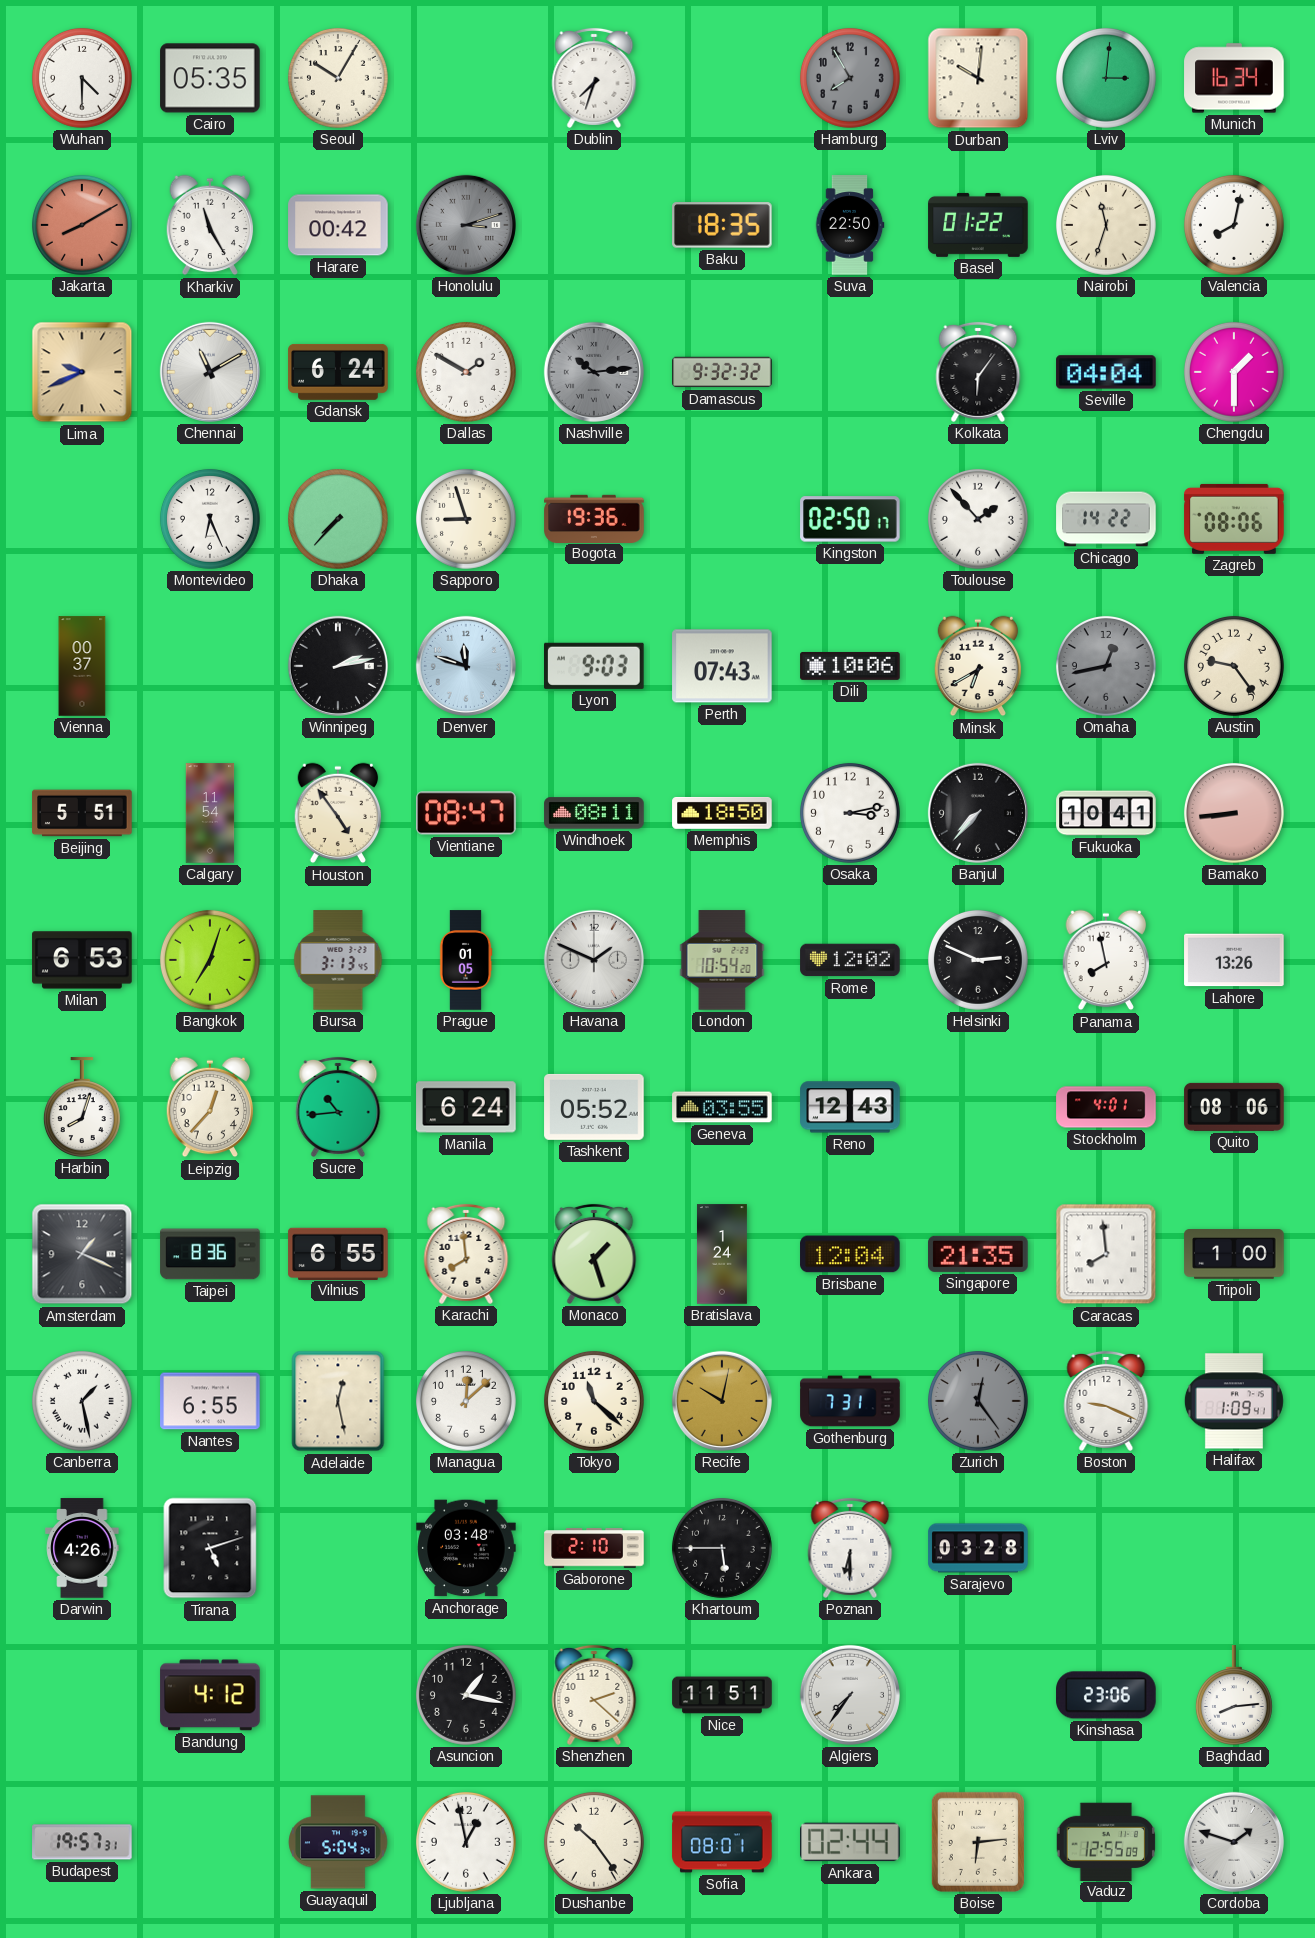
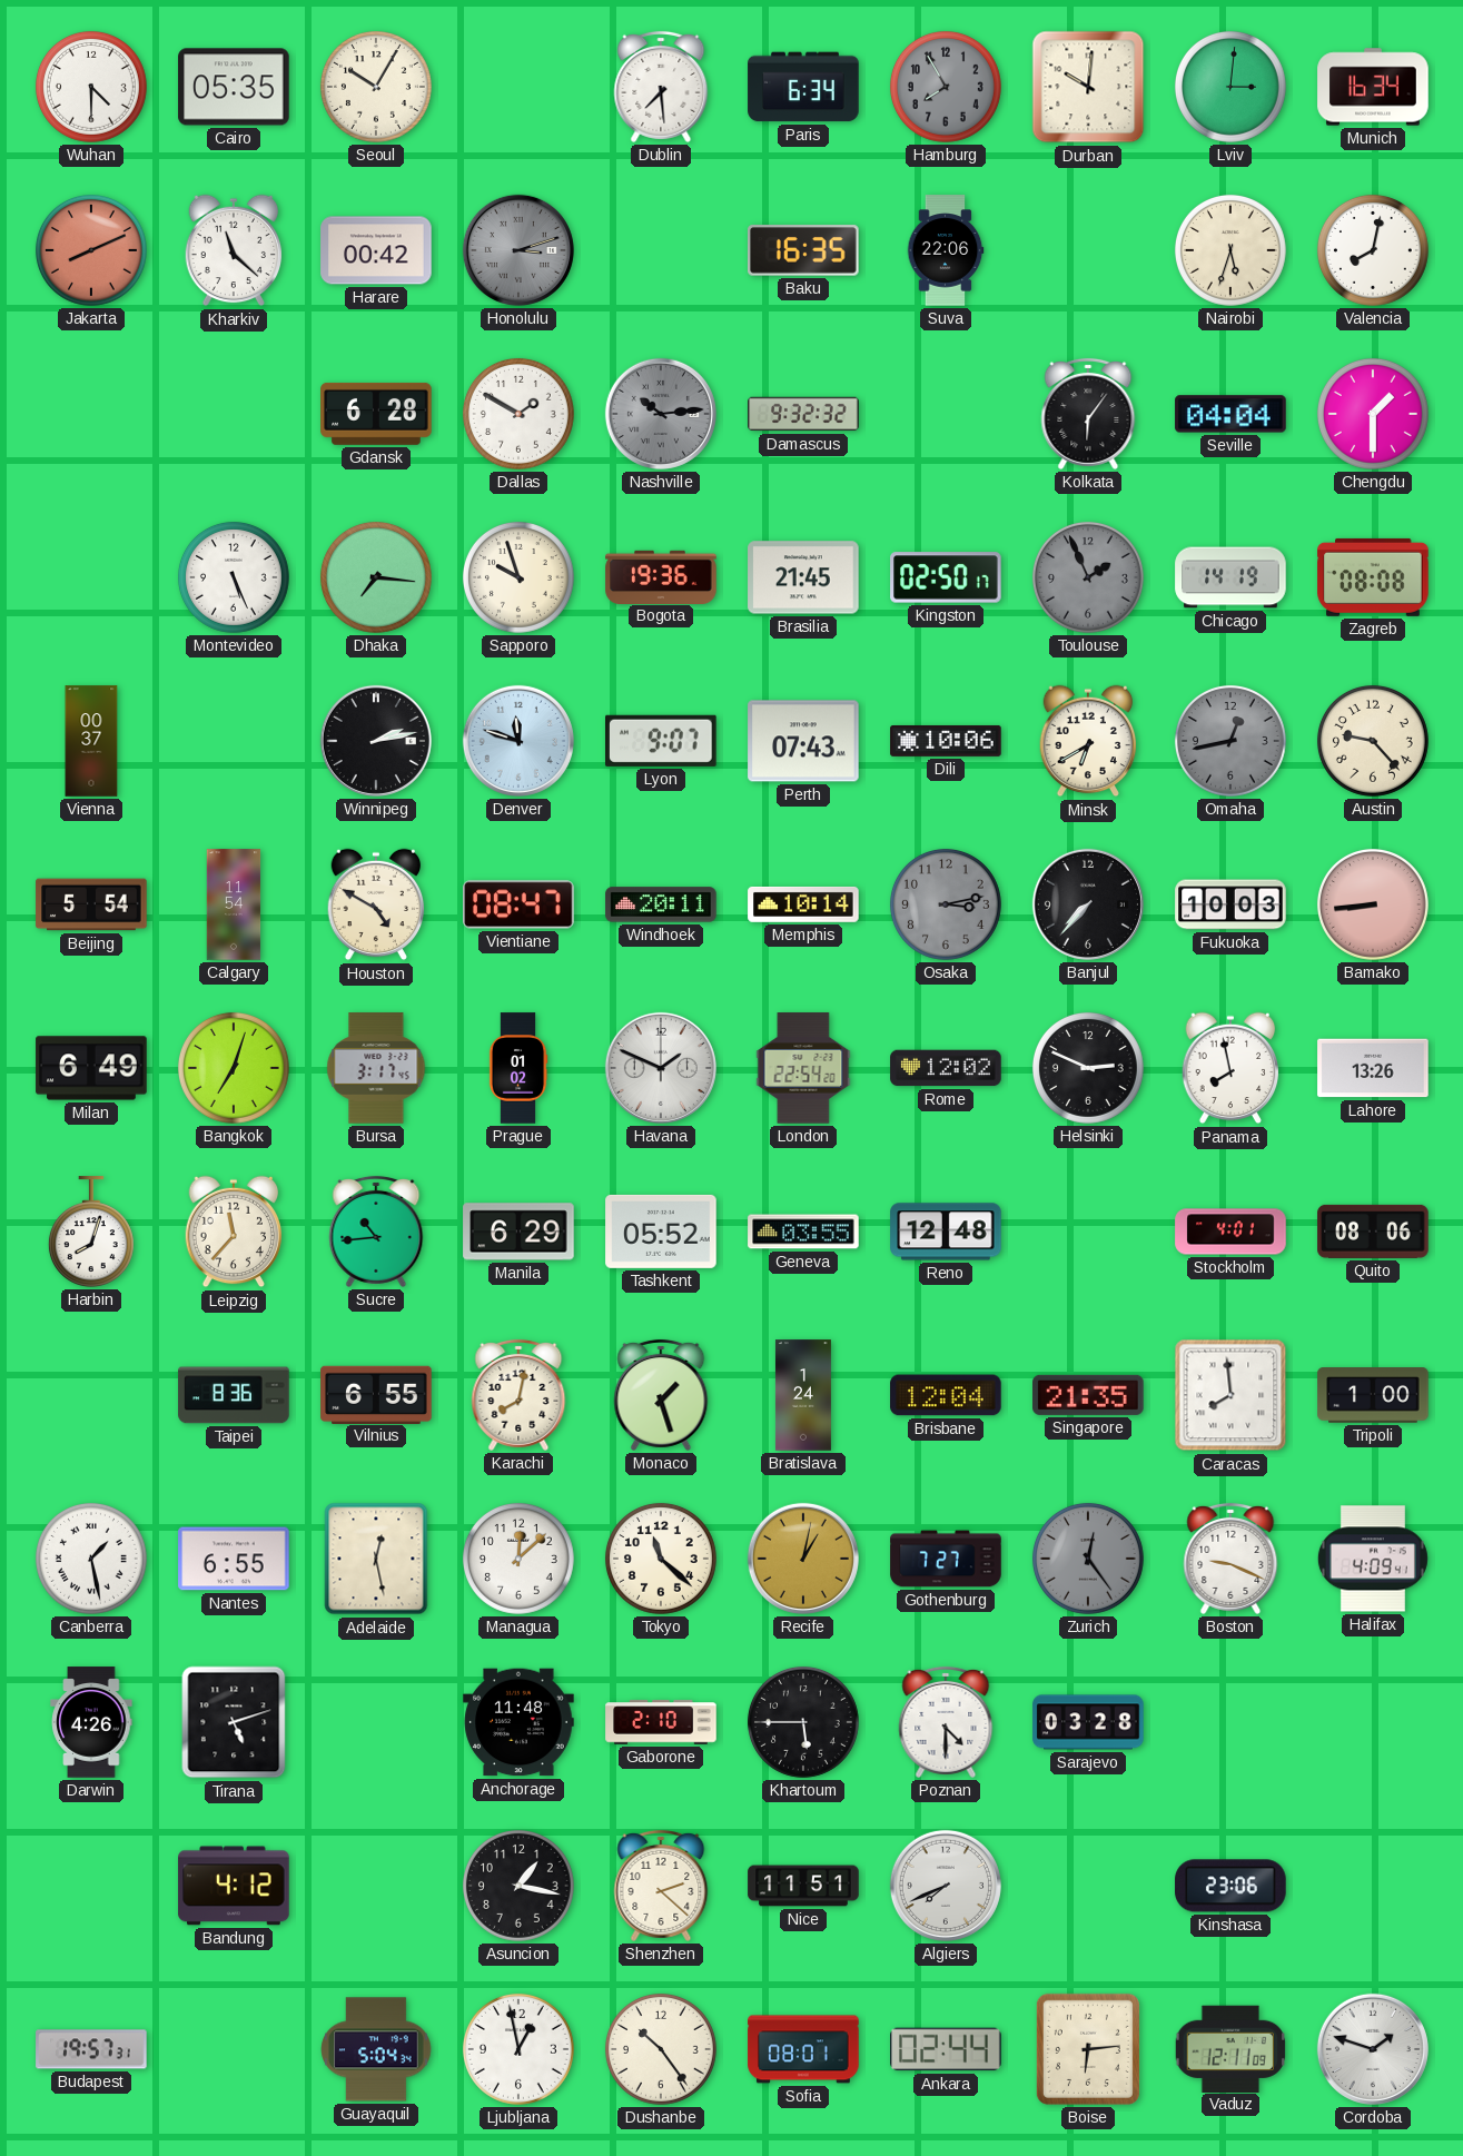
Dublin: 7:33 -> 7:29
Paris: none -> 6:34
Jakarta: 8:10 -> 8:11
Kharkiv: 11:25 -> 11:22
Baku: 18:35 -> 16:35
Suva: 22:50 -> 22:06
Basel: 01:22 -> none
Nairobi: 11:33 -> 5:33
Lima: 9:41 -> none
Chennai: 11:10 -> none
Gdansk: 6:24 -> 6:28
Montevideo: 6:26 -> 5:26
Dhaka: 7:37 -> 7:16
Sapporo: 8:57 -> 9:57
Brasilia: none -> 21:45
Toulouse: 1:53 -> 1:56
Toulouse dial: white -> grey
Chicago: 14:22 -> 14:19
Zagreb: 08:06 -> 08:08
Lyon: 9:03 -> 9:07
Austin: 9:24 -> 9:23
Beijing: 5:51 -> 5:54
Houston: 4:54 -> 4:50
Windhoek: 08:11 -> 20:11
Memphis: 18:50 -> 10:14
Osaka dial: white -> grey
Fukuoka: 10:41 -> 10:03
Milan: 6:53 -> 6:49
Bursa: 3:13 -> 3:17
Prague: 01:05 -> 01:02
London: 10:54 -> 22:54
Leipzig: 12:37 -> 11:37
Manila: 6:24 -> 6:29
Reno: 12:43 -> 12:48
Amsterdam: 1:19 -> none
Karachi: 7:59 -> 8:02
Recife: 10:02 -> 1:02
Gothenburg: 7:31 -> 7:27
Halifax: 1:09 -> 4:09
Anchorage: 03:48 -> 11:48
Poznan: 6:30 -> 4:30
Algiers: 7:36 -> 7:41
Baghdad: 8:14 -> none
Vaduz: 12:55 -> 12:11
